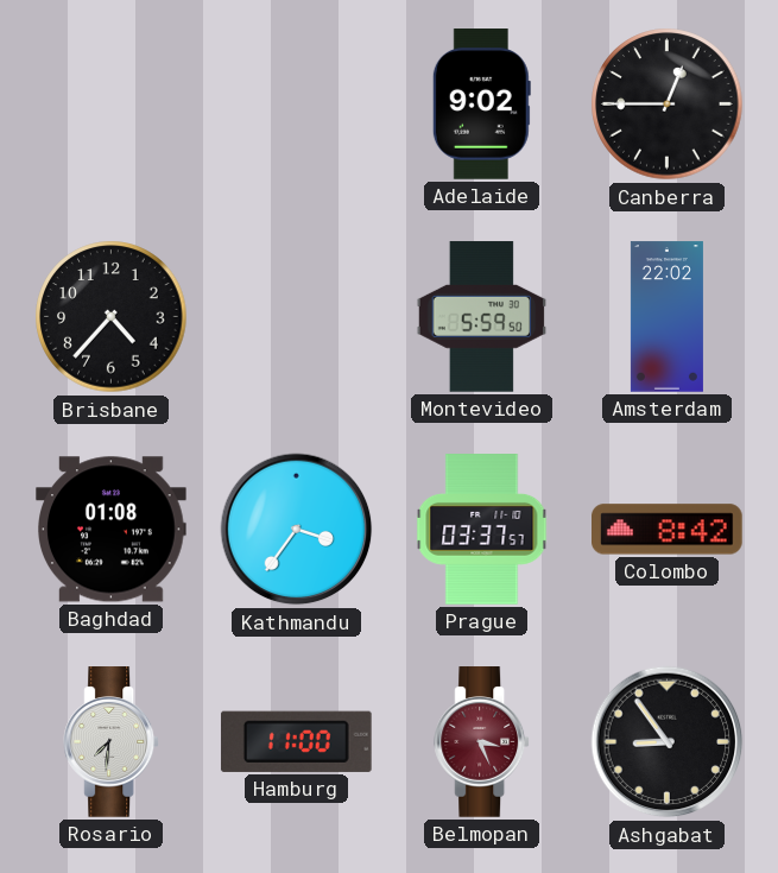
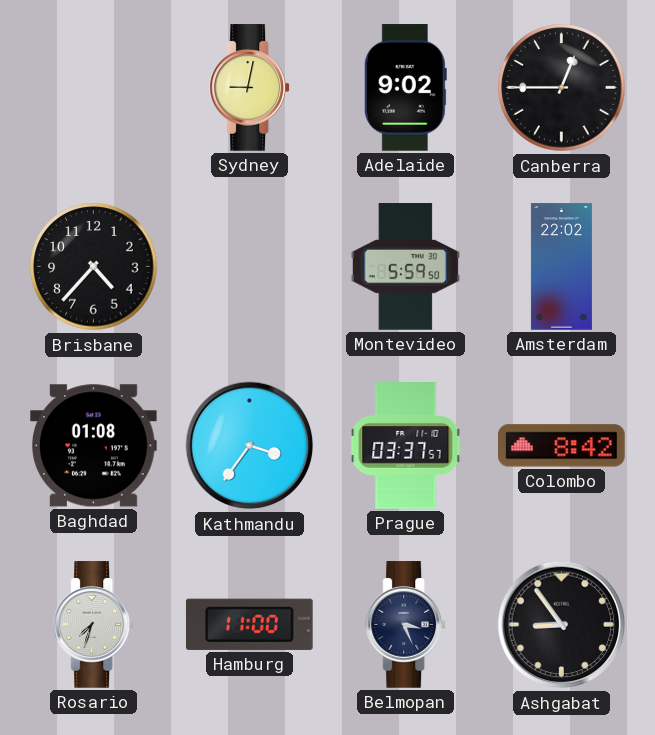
Sydney: none -> 9:02
Rosario: 7:31 -> 7:33
Belmopan dial: burgundy -> navy
